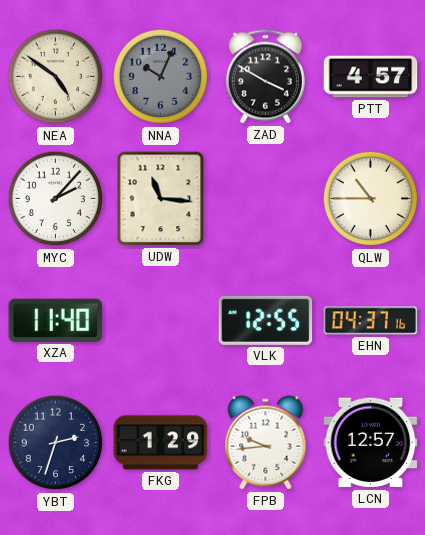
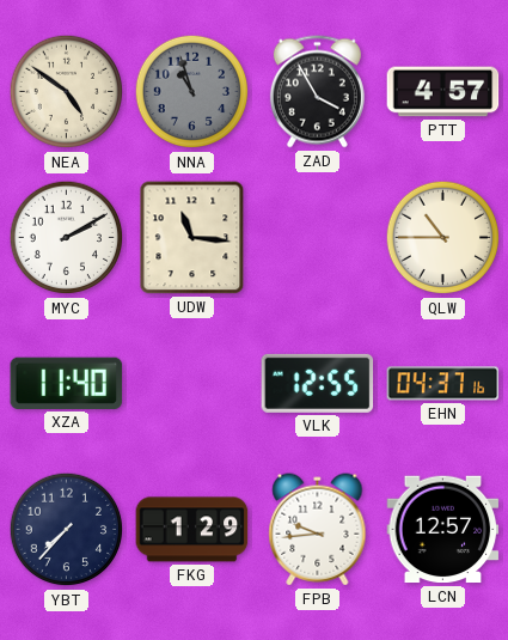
NNA: 10:04 -> 10:57
ZAD: 3:50 -> 3:55
MYC: 2:07 -> 2:10
YBT: 2:33 -> 7:37
